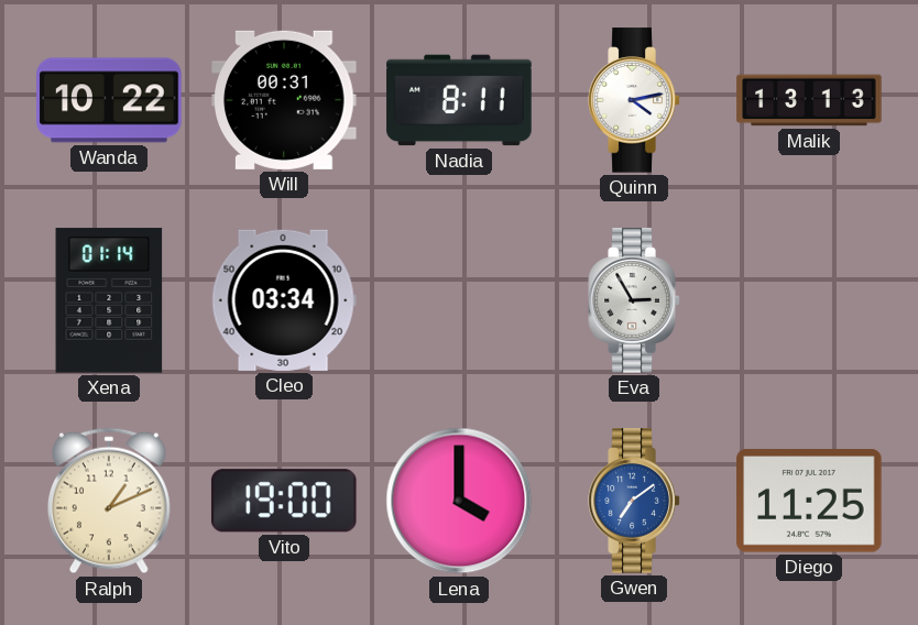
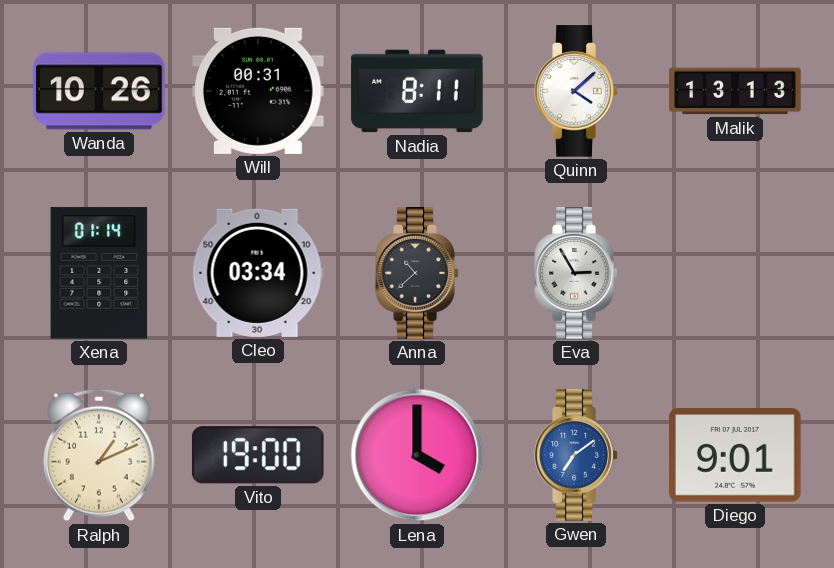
Wanda: 10:22 -> 10:26
Quinn: 4:13 -> 4:08
Anna: none -> 10:38
Diego: 11:25 -> 9:01
